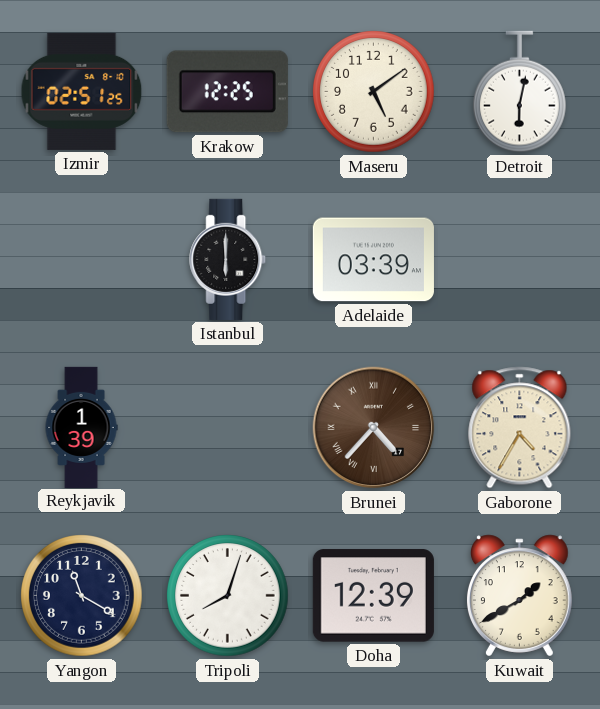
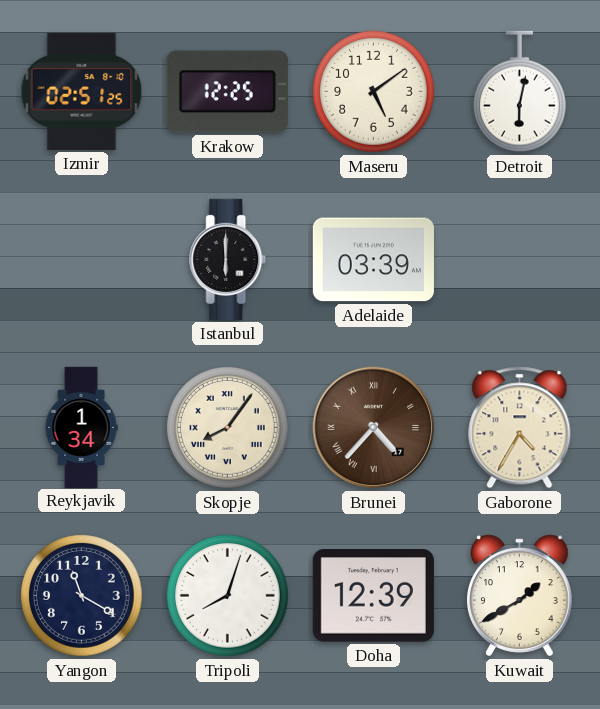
Reykjavik: 1:39 -> 1:34
Skopje: none -> 8:06
